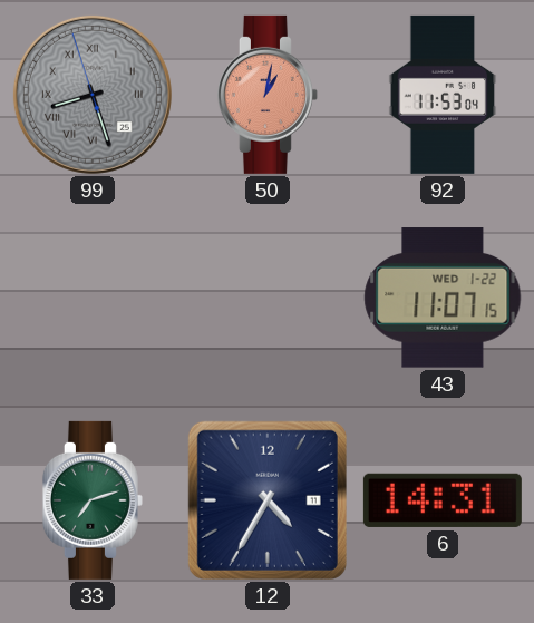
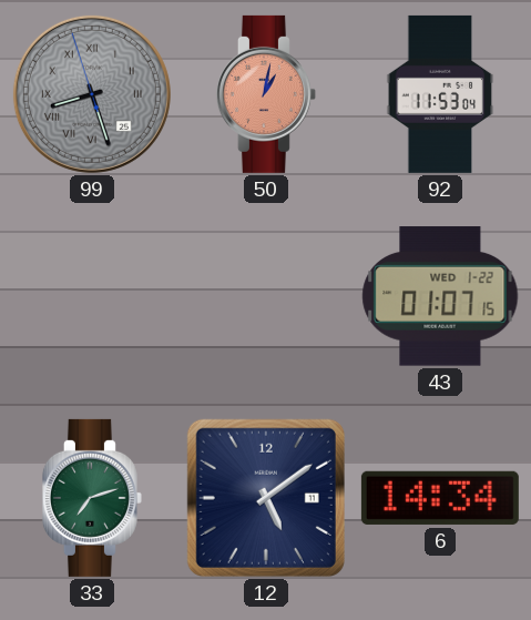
43: 11:07 -> 01:07
12: 4:35 -> 5:09
6: 14:31 -> 14:34
